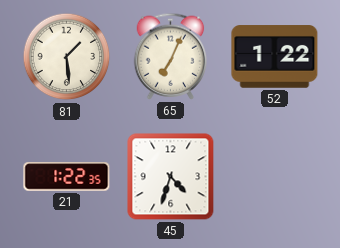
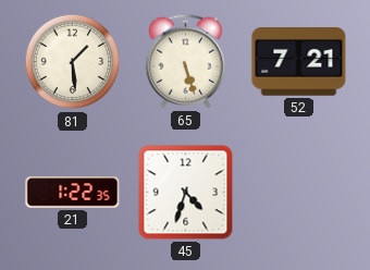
65: 7:04 -> 5:27
52: 1:22 -> 7:21
